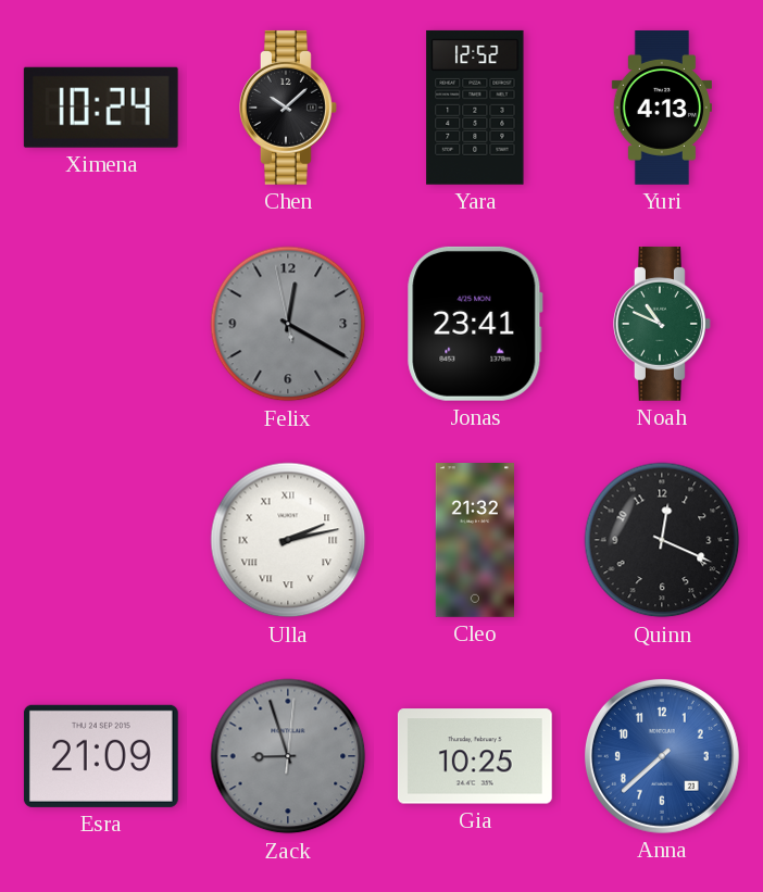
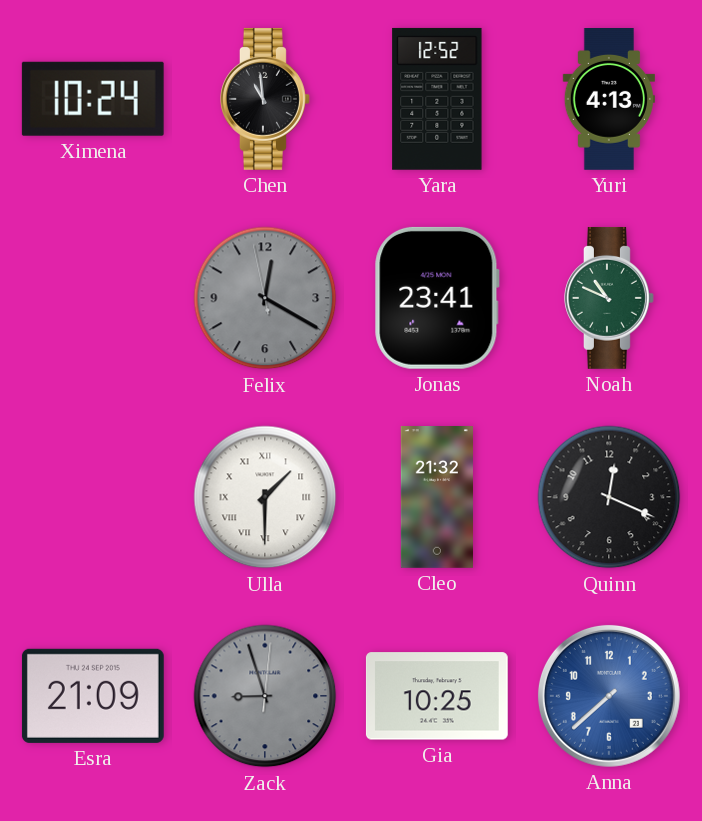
Chen: 10:08 -> 10:59
Ulla: 2:13 -> 1:30
